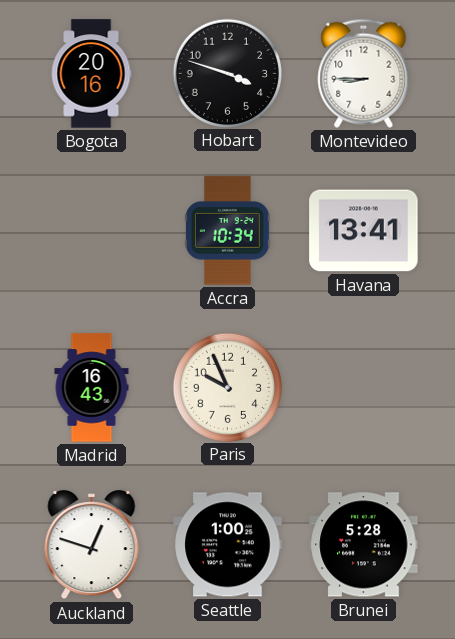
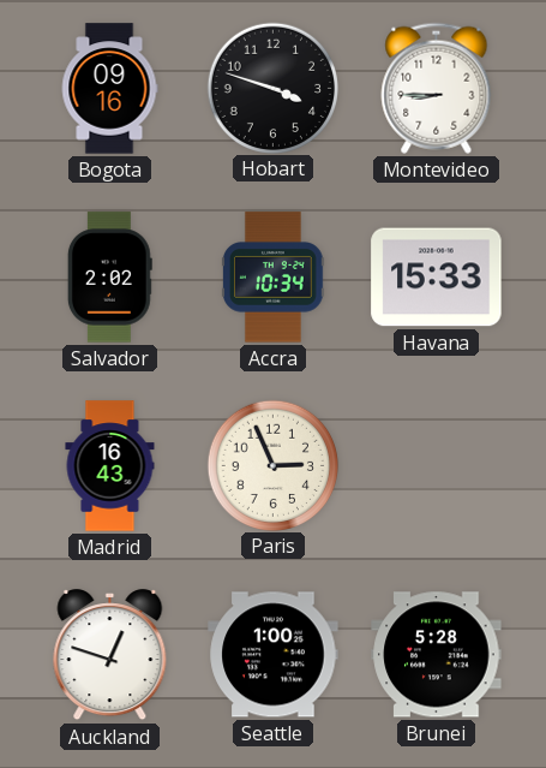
Bogota: 20:16 -> 09:16
Salvador: none -> 2:02
Havana: 13:41 -> 15:33
Paris: 9:56 -> 2:56
